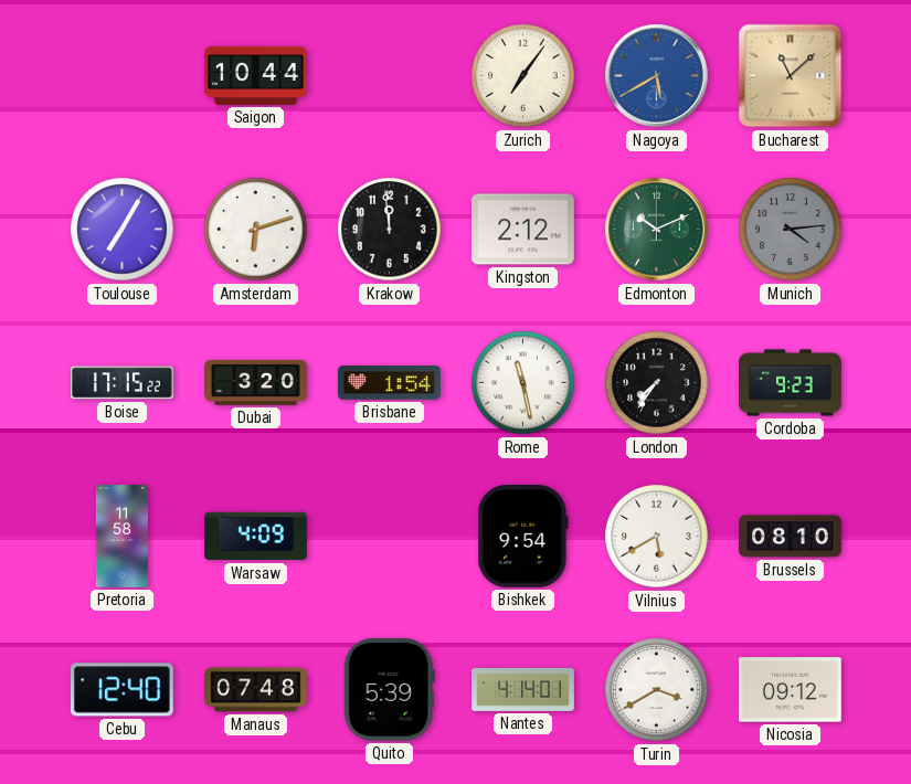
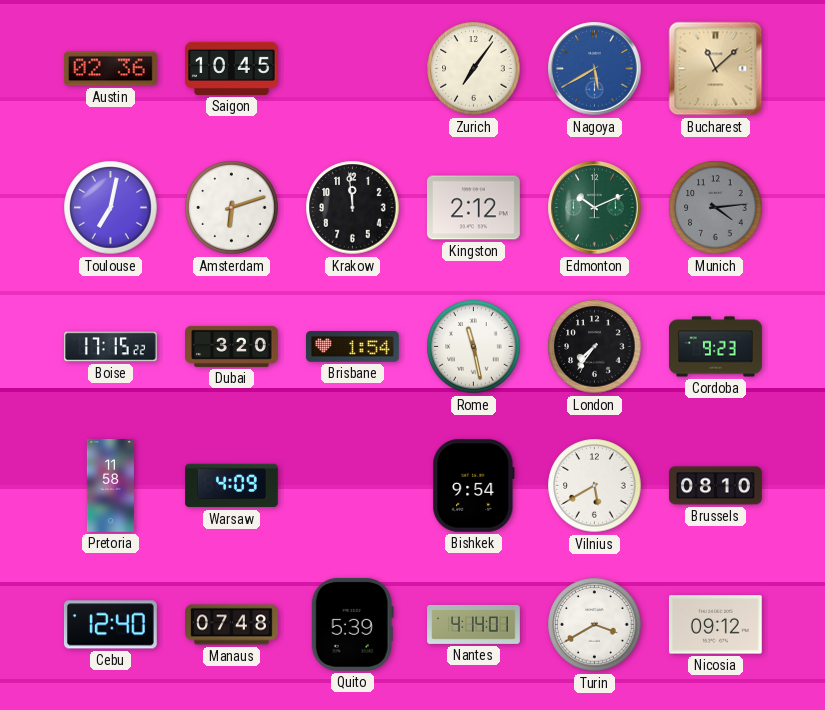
Austin: none -> 02:36
Saigon: 10:44 -> 10:45
Toulouse: 7:05 -> 7:02
